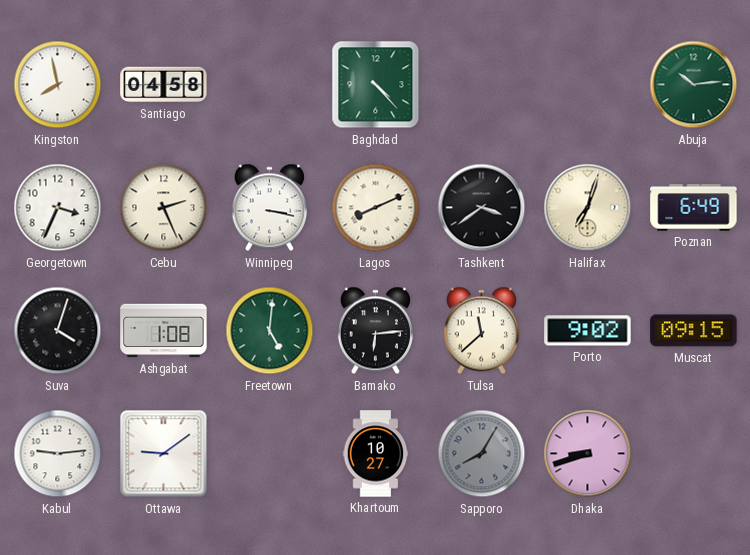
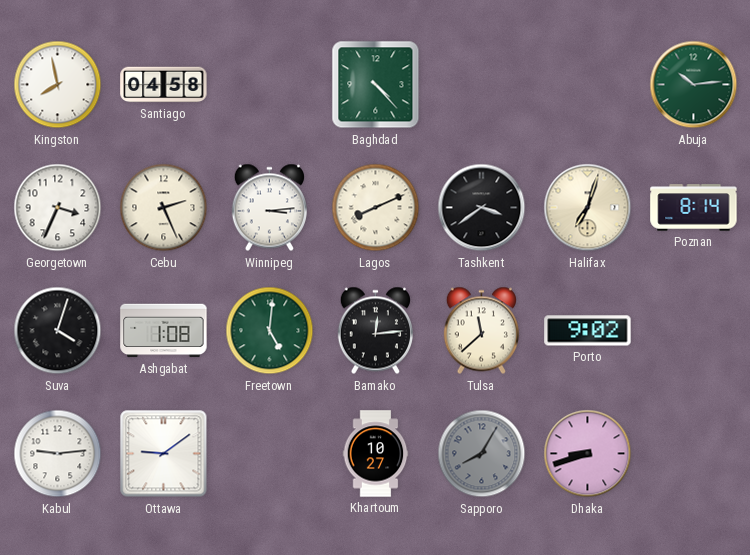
Winnipeg: 3:17 -> 3:14
Poznan: 6:49 -> 8:14
Bamako: 6:14 -> 12:14
Muscat: 09:15 -> none
